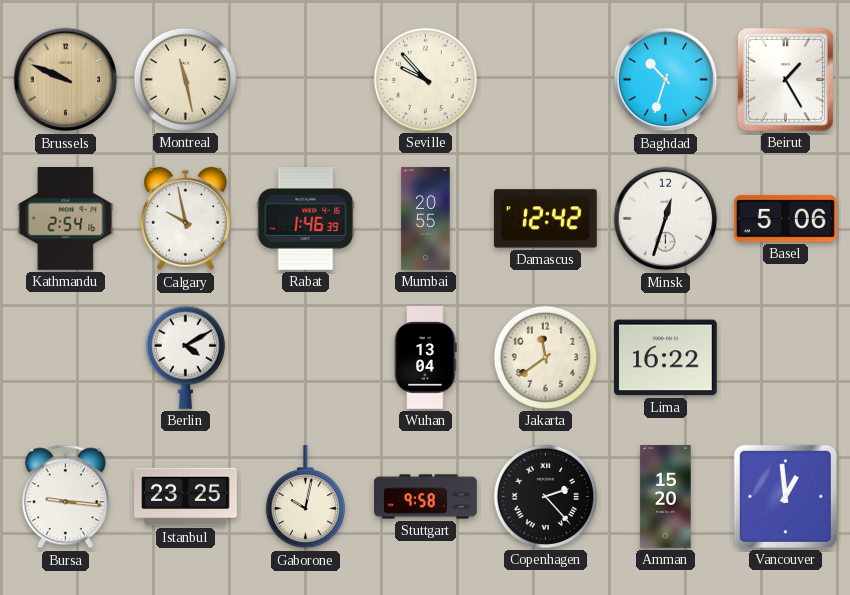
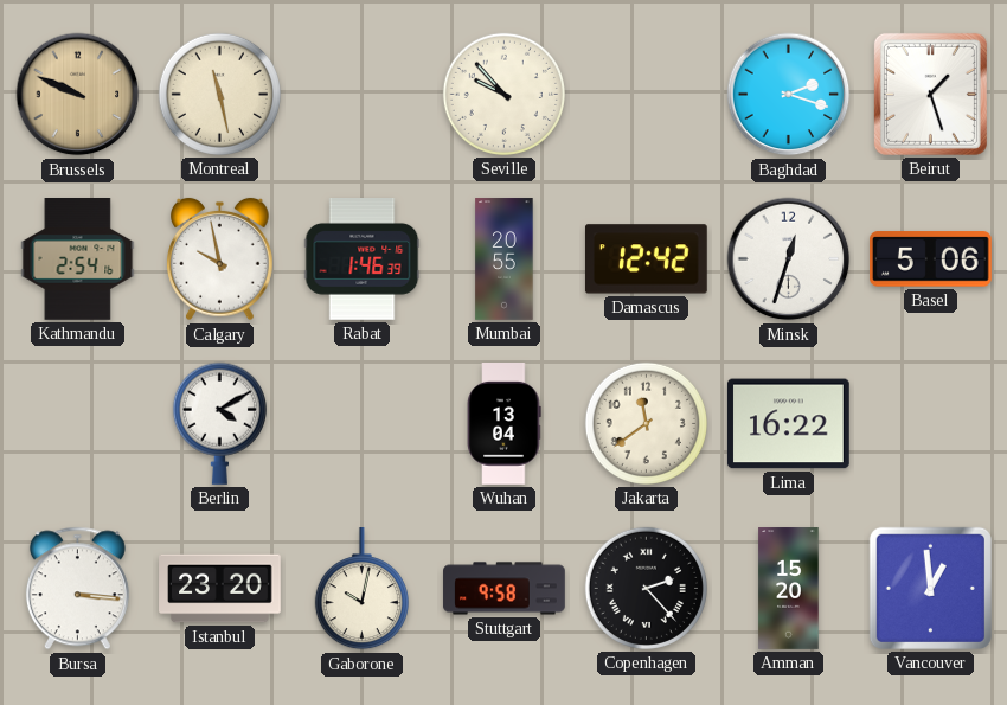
Baghdad: 10:33 -> 2:18
Beirut: 1:25 -> 1:27
Bursa: 9:16 -> 3:16
Istanbul: 23:25 -> 23:20
